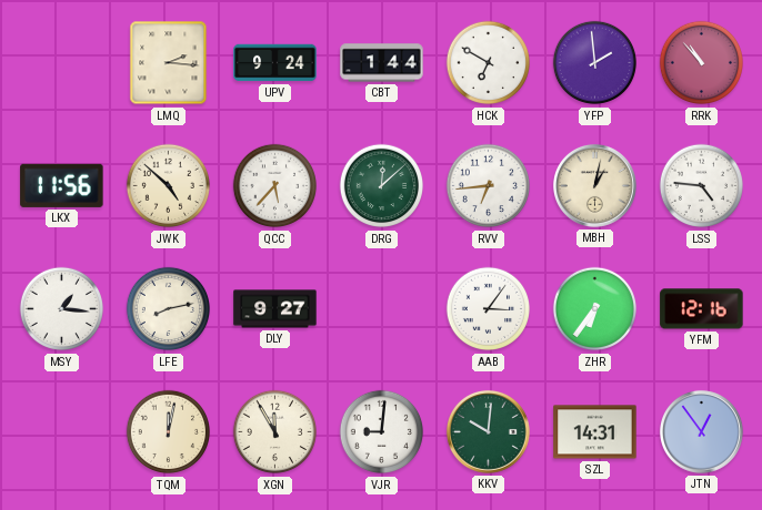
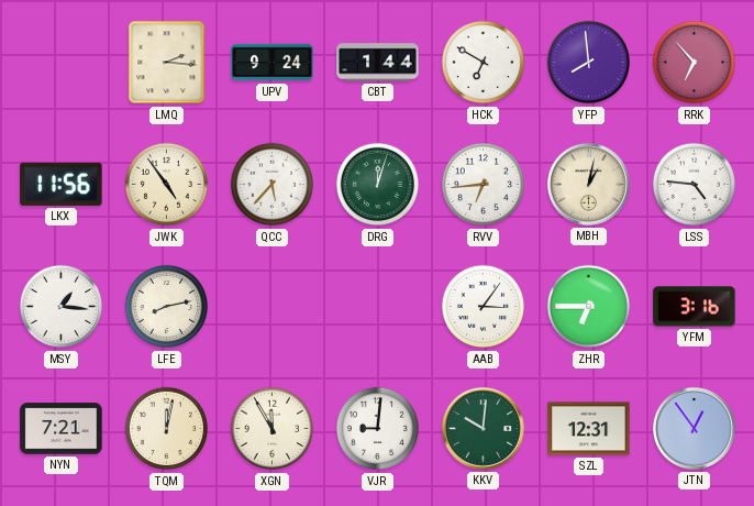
YFP: 1:59 -> 7:59
RRK: 10:53 -> 6:53
JWK: 4:52 -> 4:54
DRG: 12:08 -> 12:03
DLY: 9:27 -> none
ZHR: 6:36 -> 6:45
YFM: 12:16 -> 3:16
NYN: none -> 7:21
SZL: 14:31 -> 12:31
